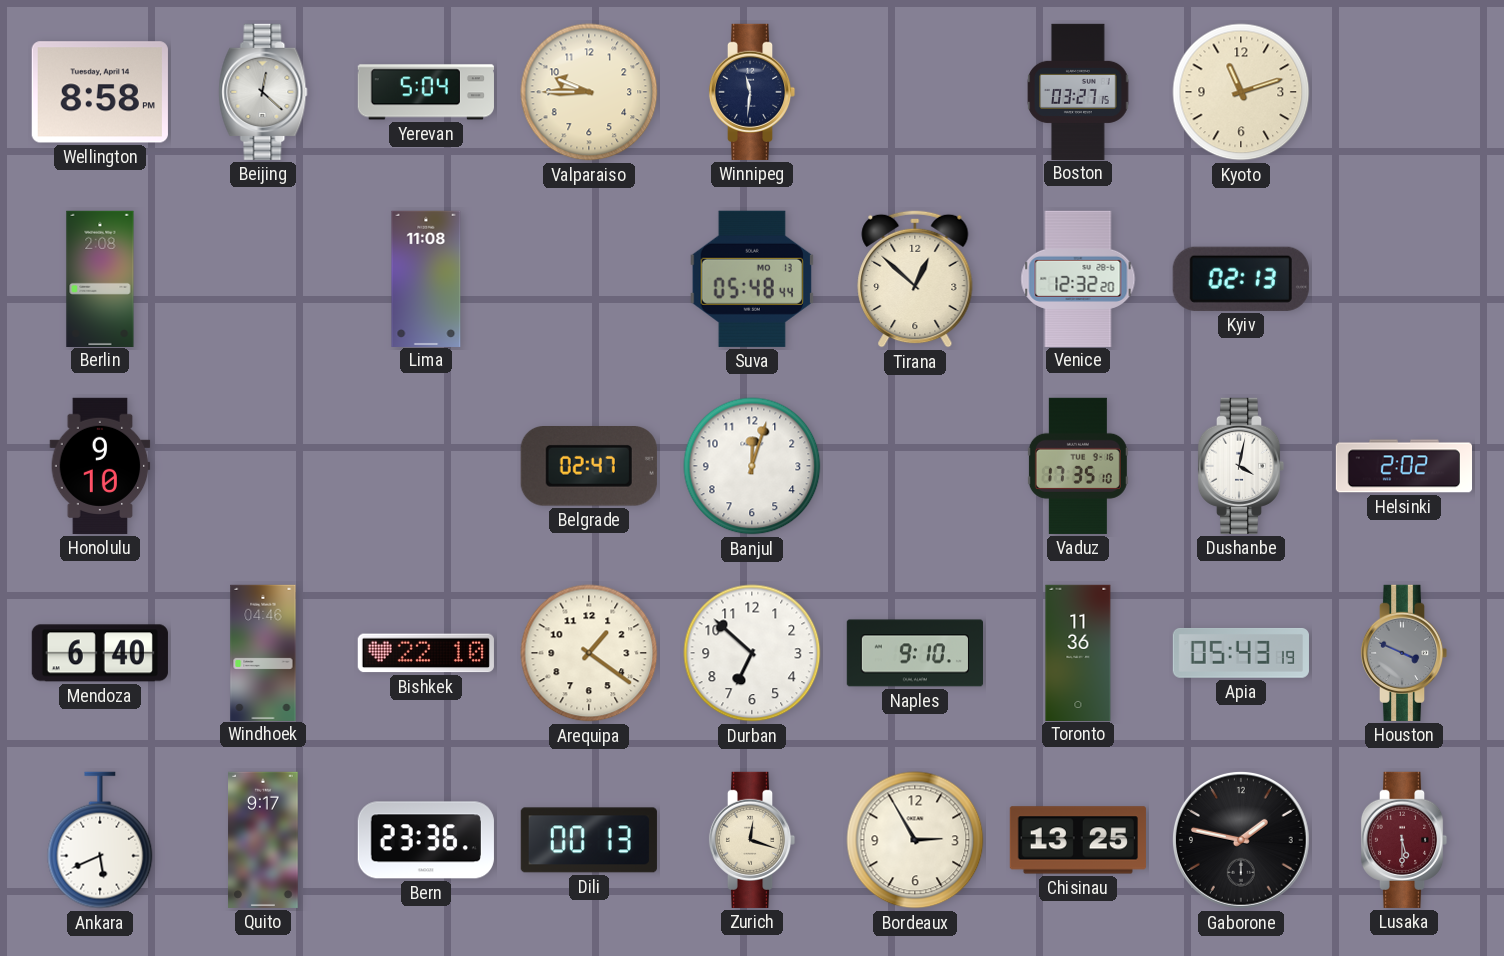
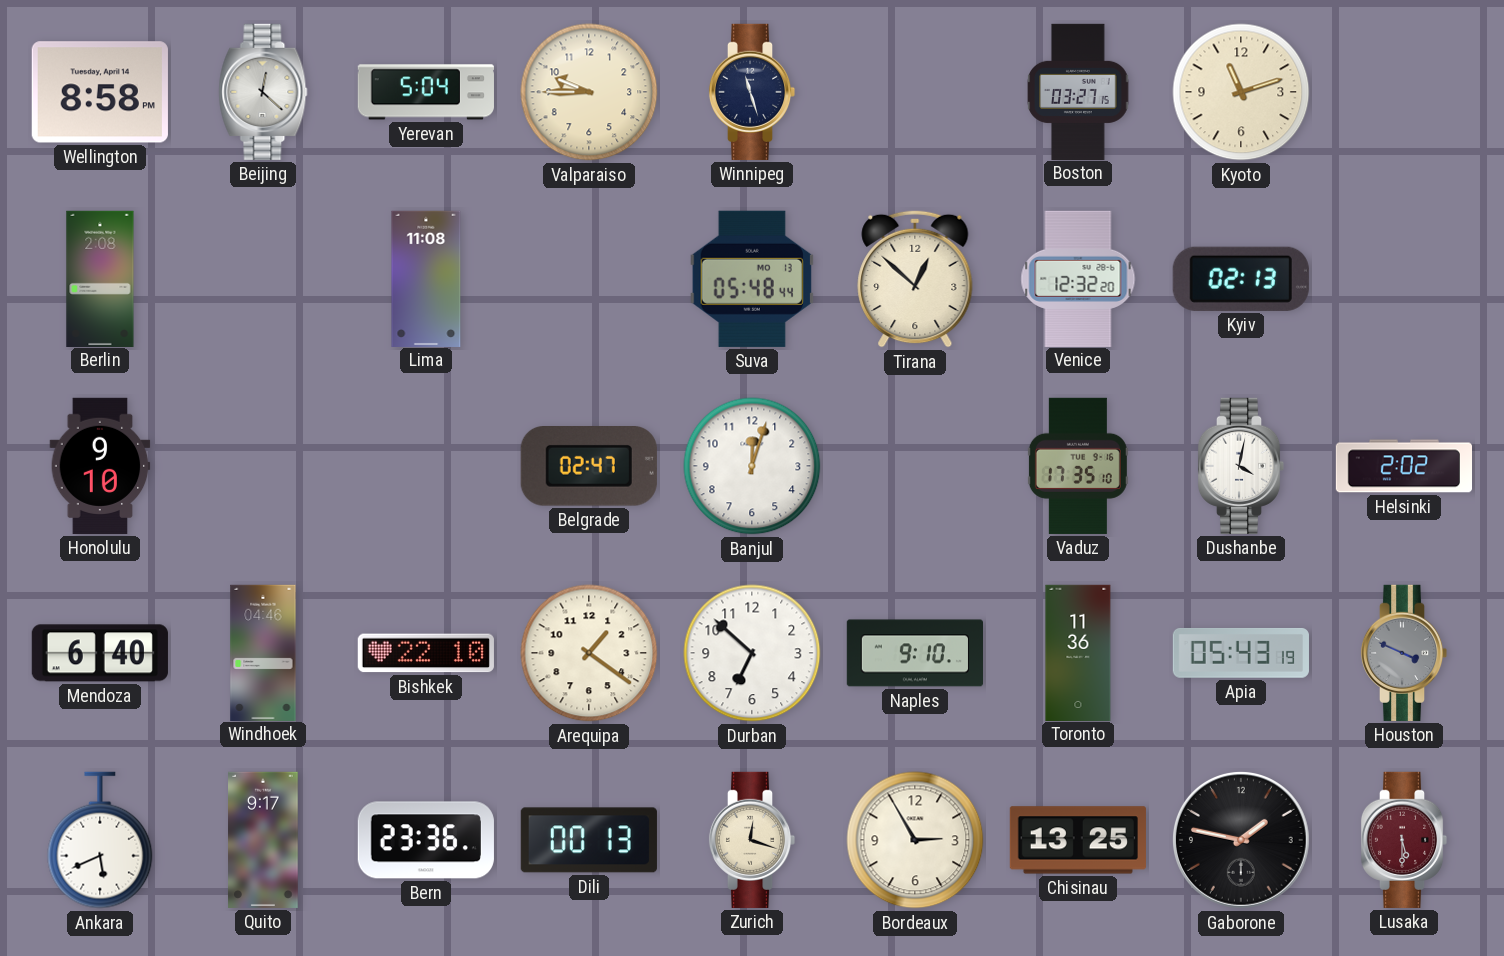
Winnipeg: 11:31 -> 11:27
